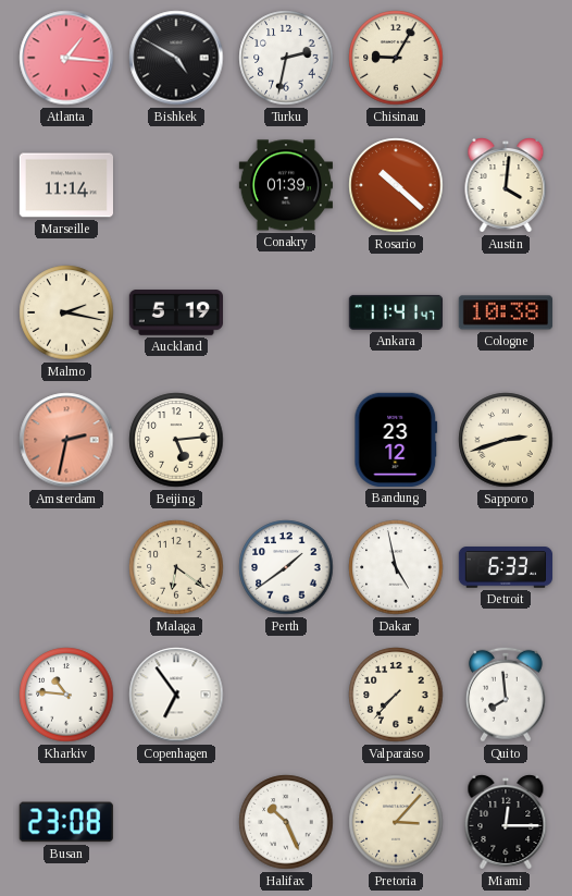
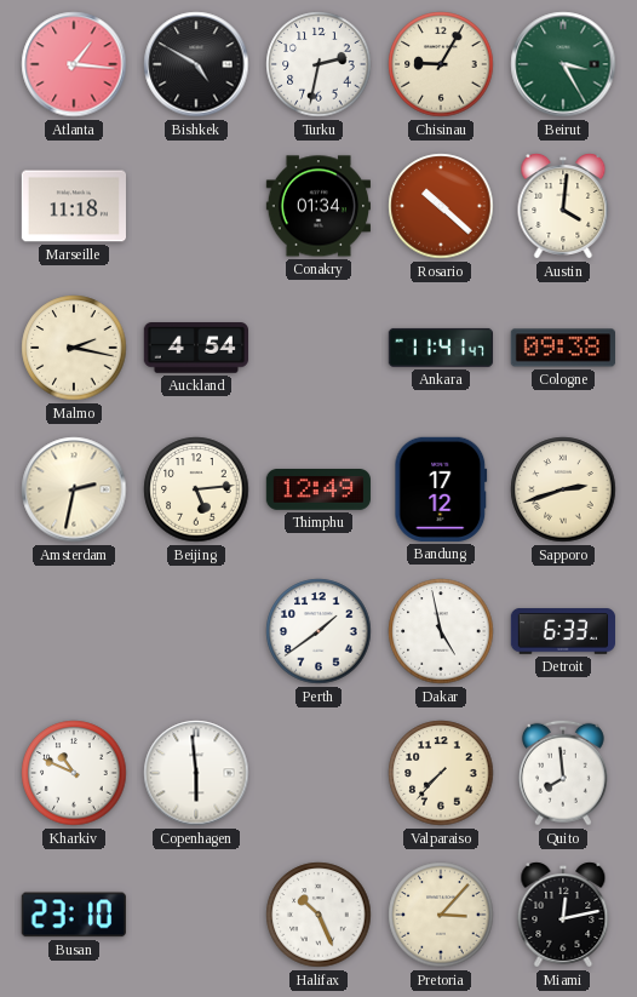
Beirut: none -> 3:25
Marseille: 11:14 -> 11:18
Conakry: 01:39 -> 01:34
Auckland: 5:19 -> 4:54
Cologne: 10:38 -> 09:38
Amsterdam dial: salmon -> cream
Thimphu: none -> 12:49
Bandung: 23:12 -> 17:12
Malaga: 6:21 -> none
Kharkiv: 10:46 -> 10:49
Copenhagen: 6:54 -> 5:59
Busan: 23:08 -> 23:10
Miami: 12:15 -> 12:13
